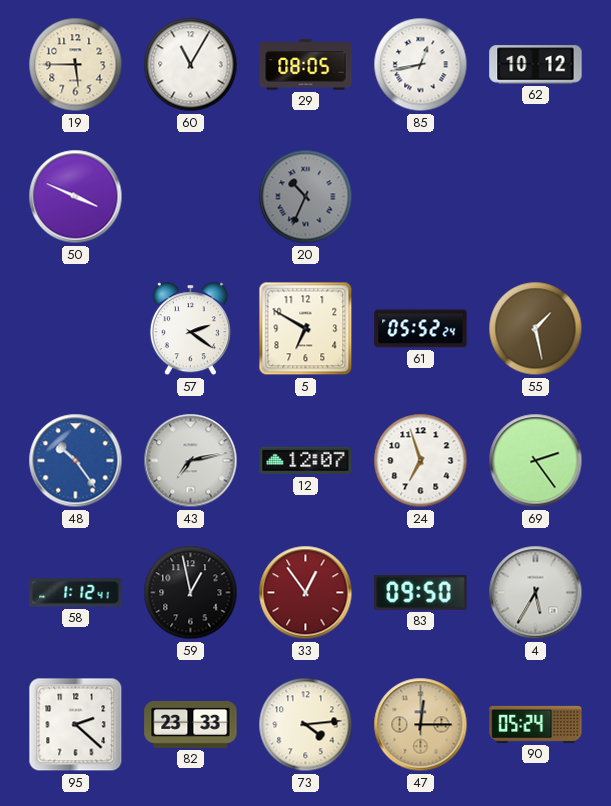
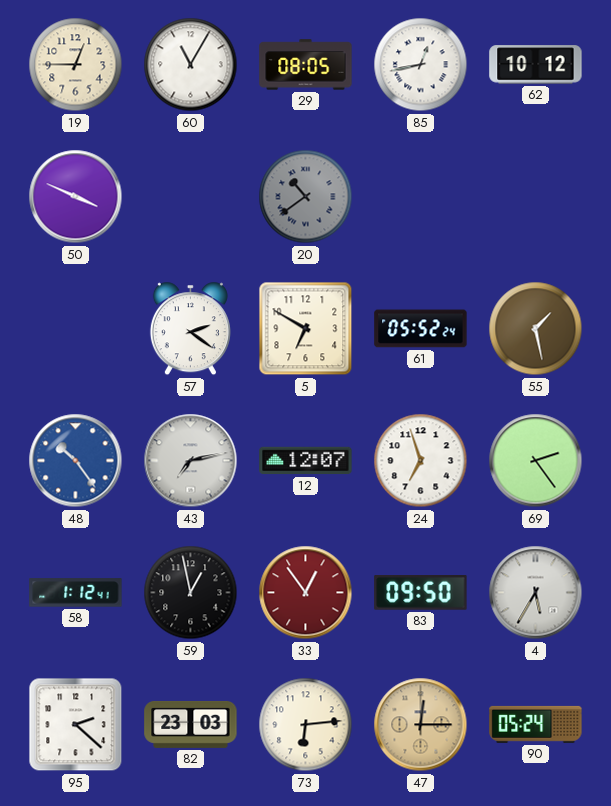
19: 5:45 -> 12:45
20: 10:34 -> 10:39
82: 23:33 -> 23:03
73: 4:14 -> 6:14
